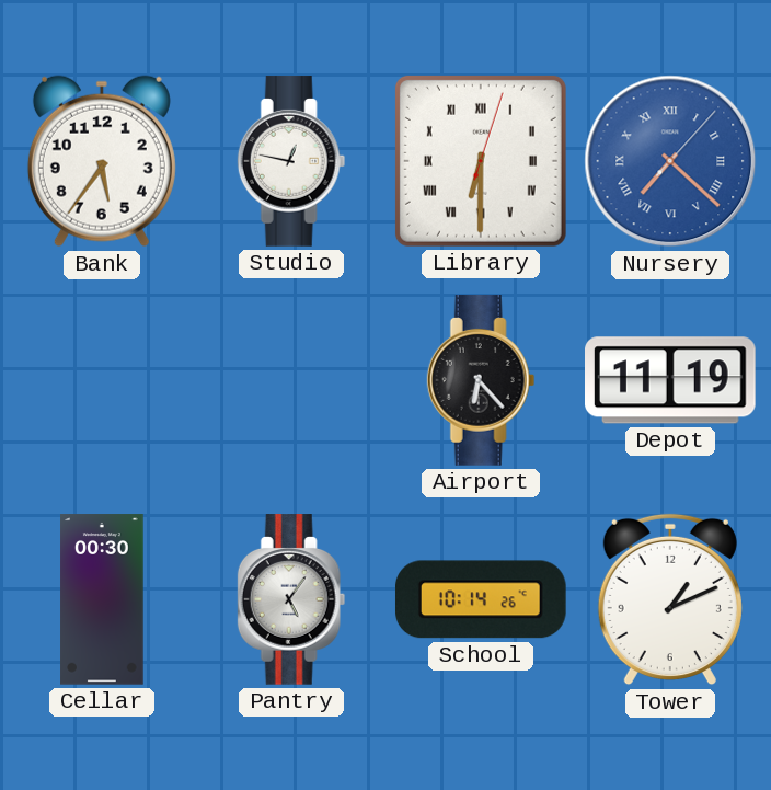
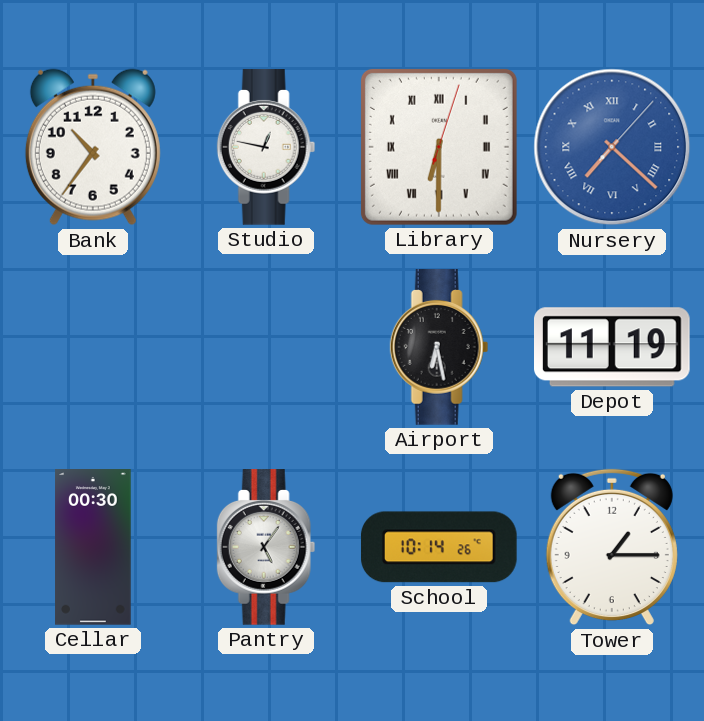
Bank: 5:36 -> 10:36
Airport: 6:23 -> 6:28
Tower: 1:11 -> 1:15
